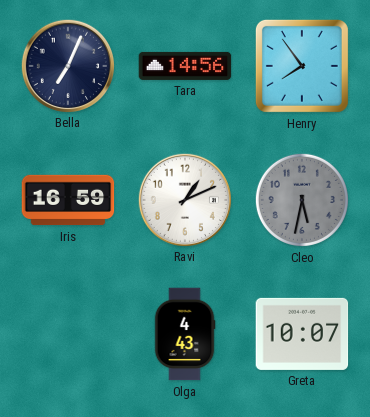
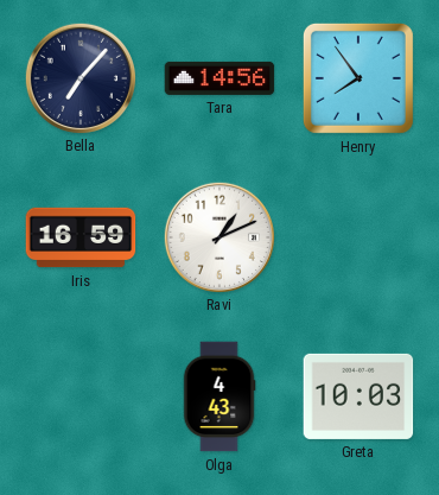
Bella: 7:04 -> 7:07
Cleo: 5:32 -> none
Greta: 10:07 -> 10:03
